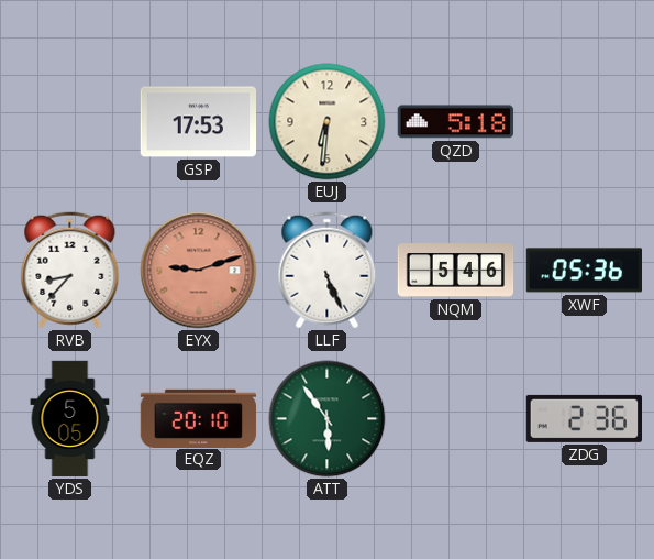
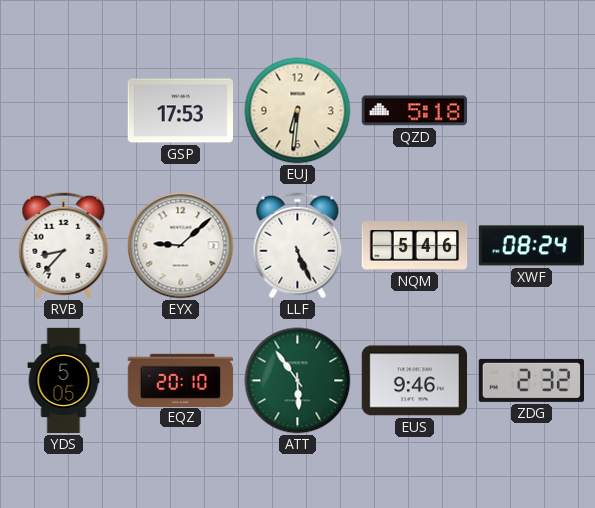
EYX: 9:12 -> 9:08
EYX dial: salmon -> white
XWF: 05:36 -> 08:24
EUS: none -> 9:46
ZDG: 2:36 -> 2:32
